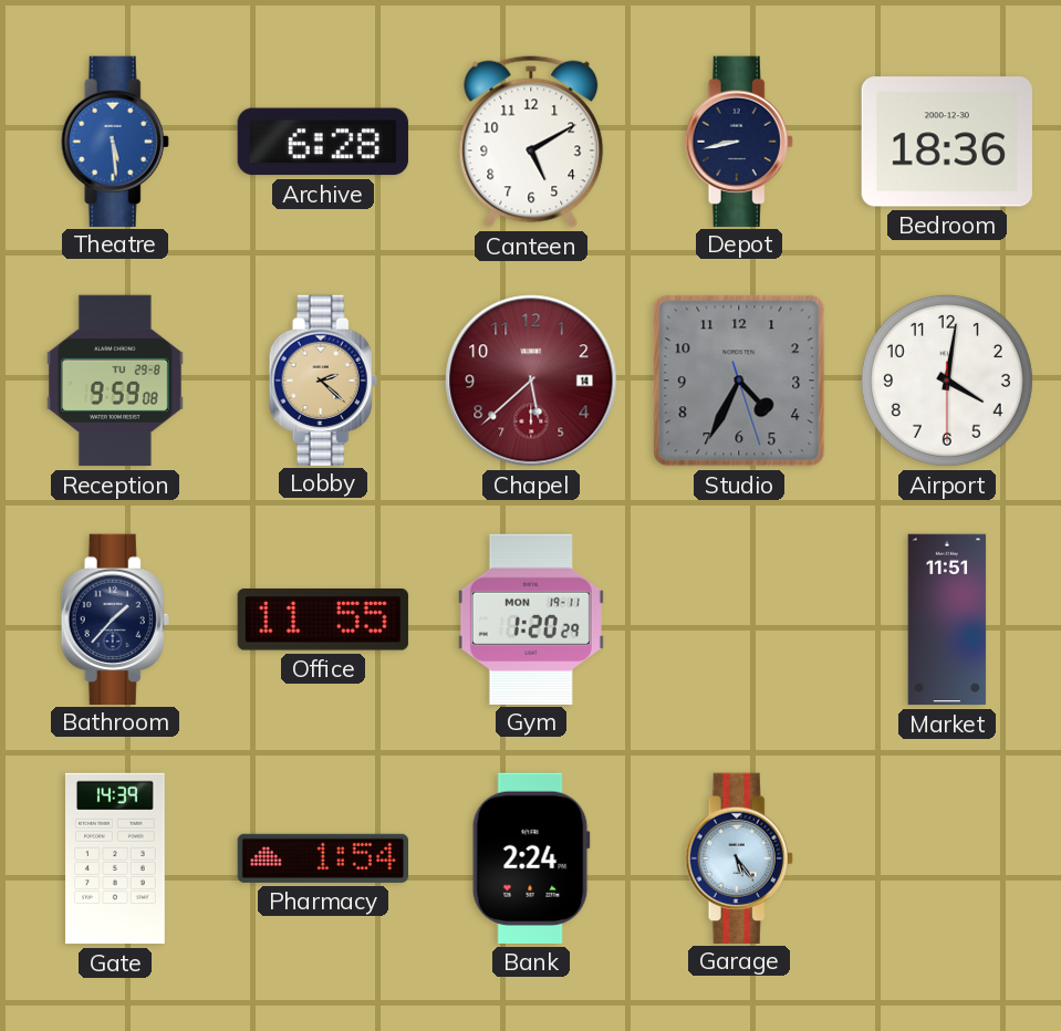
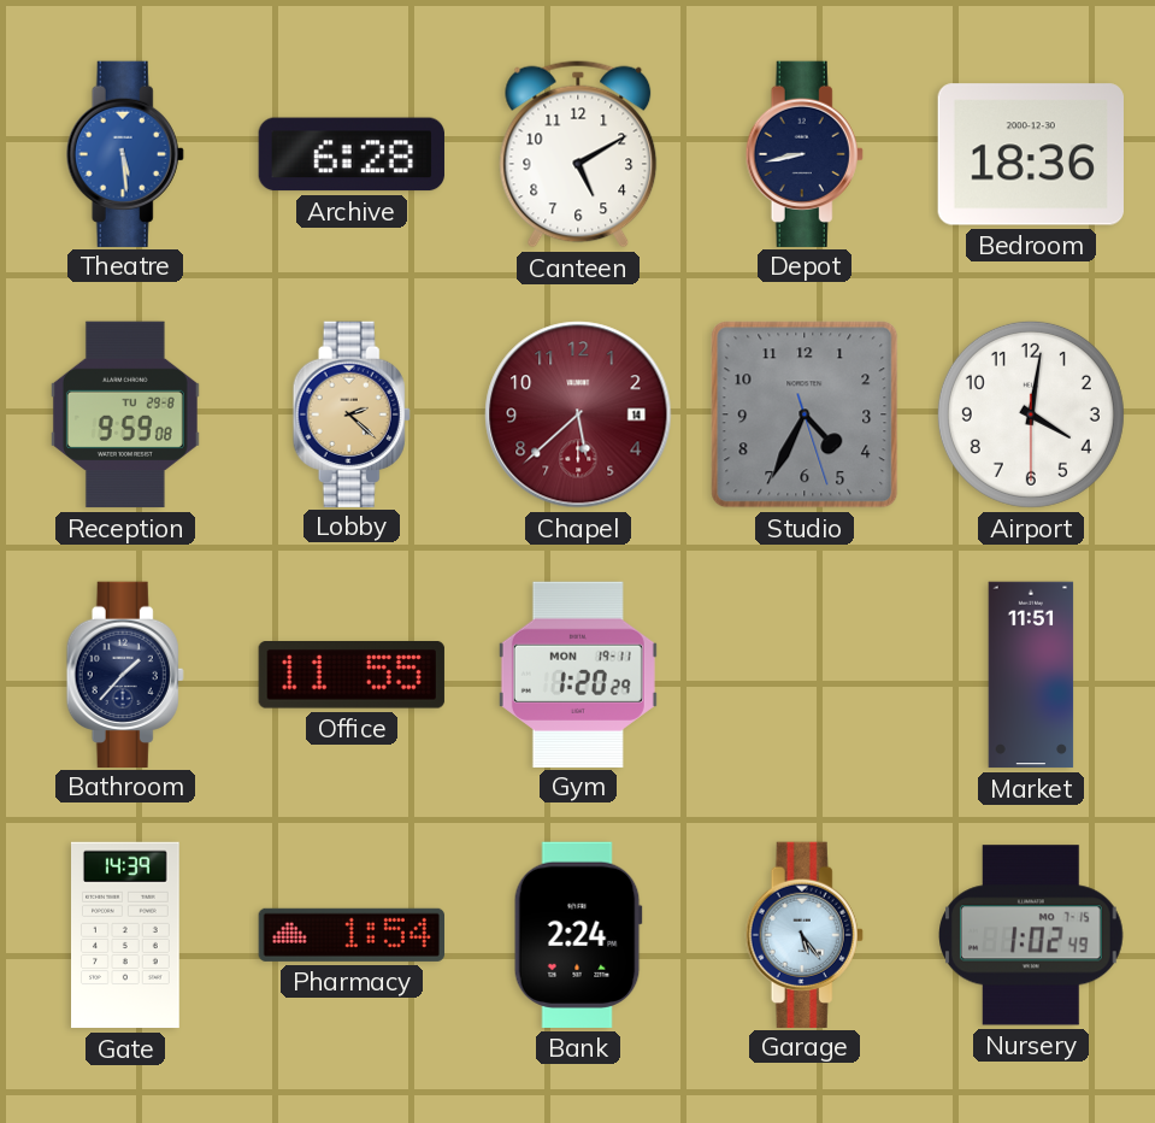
Nursery: none -> 1:02
